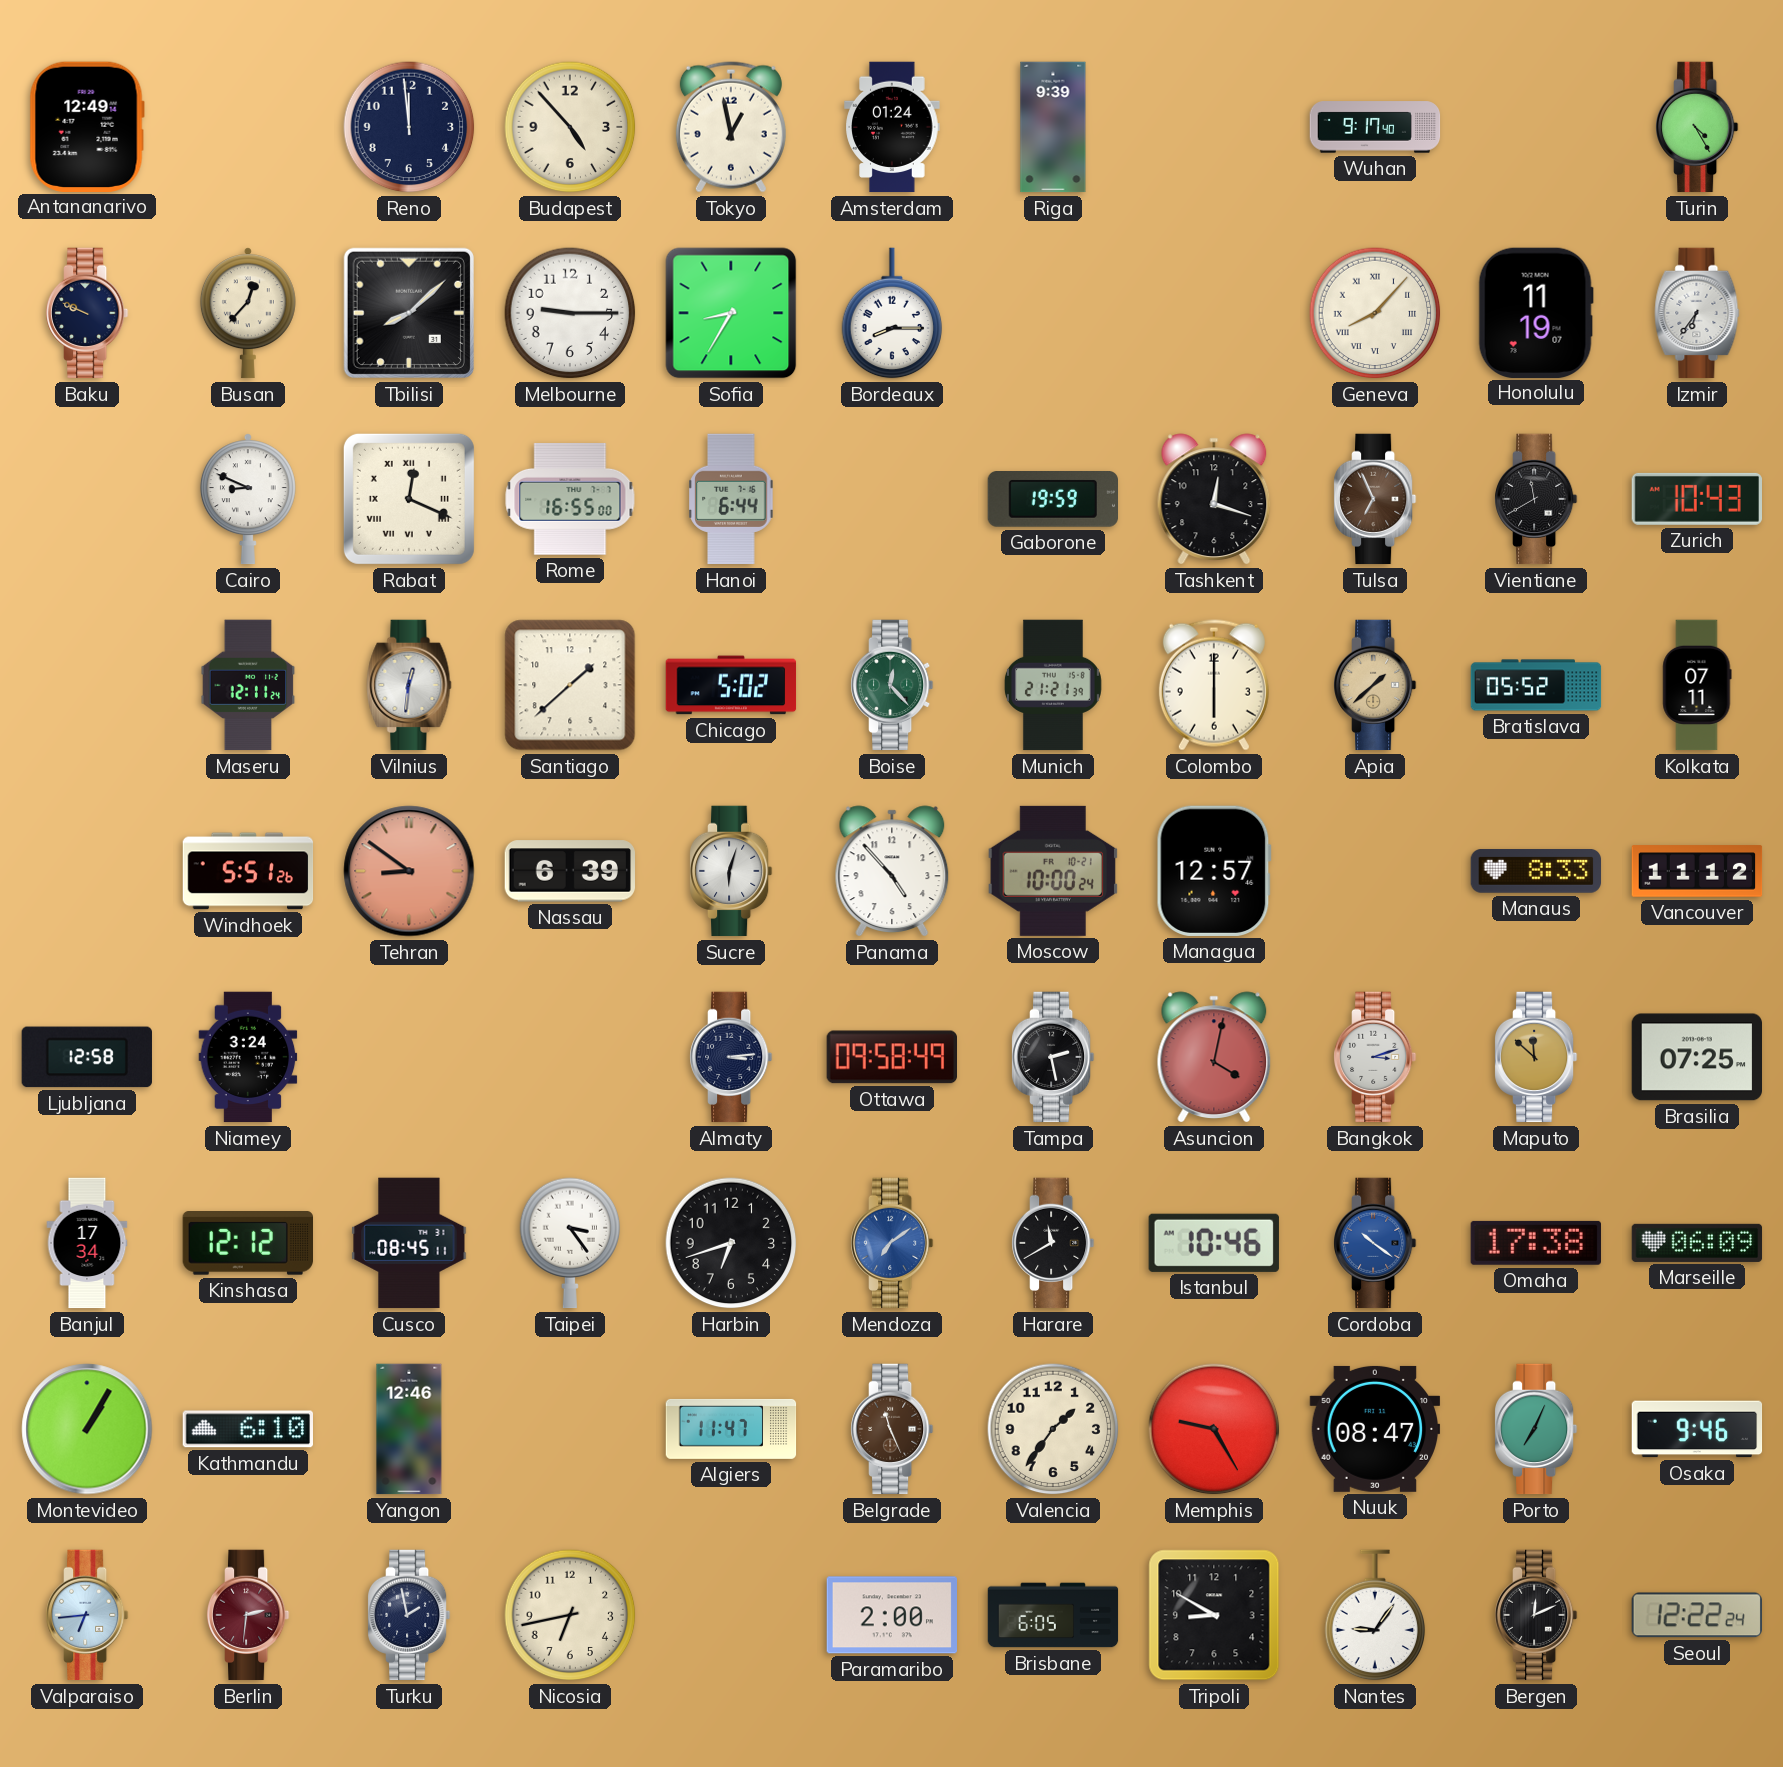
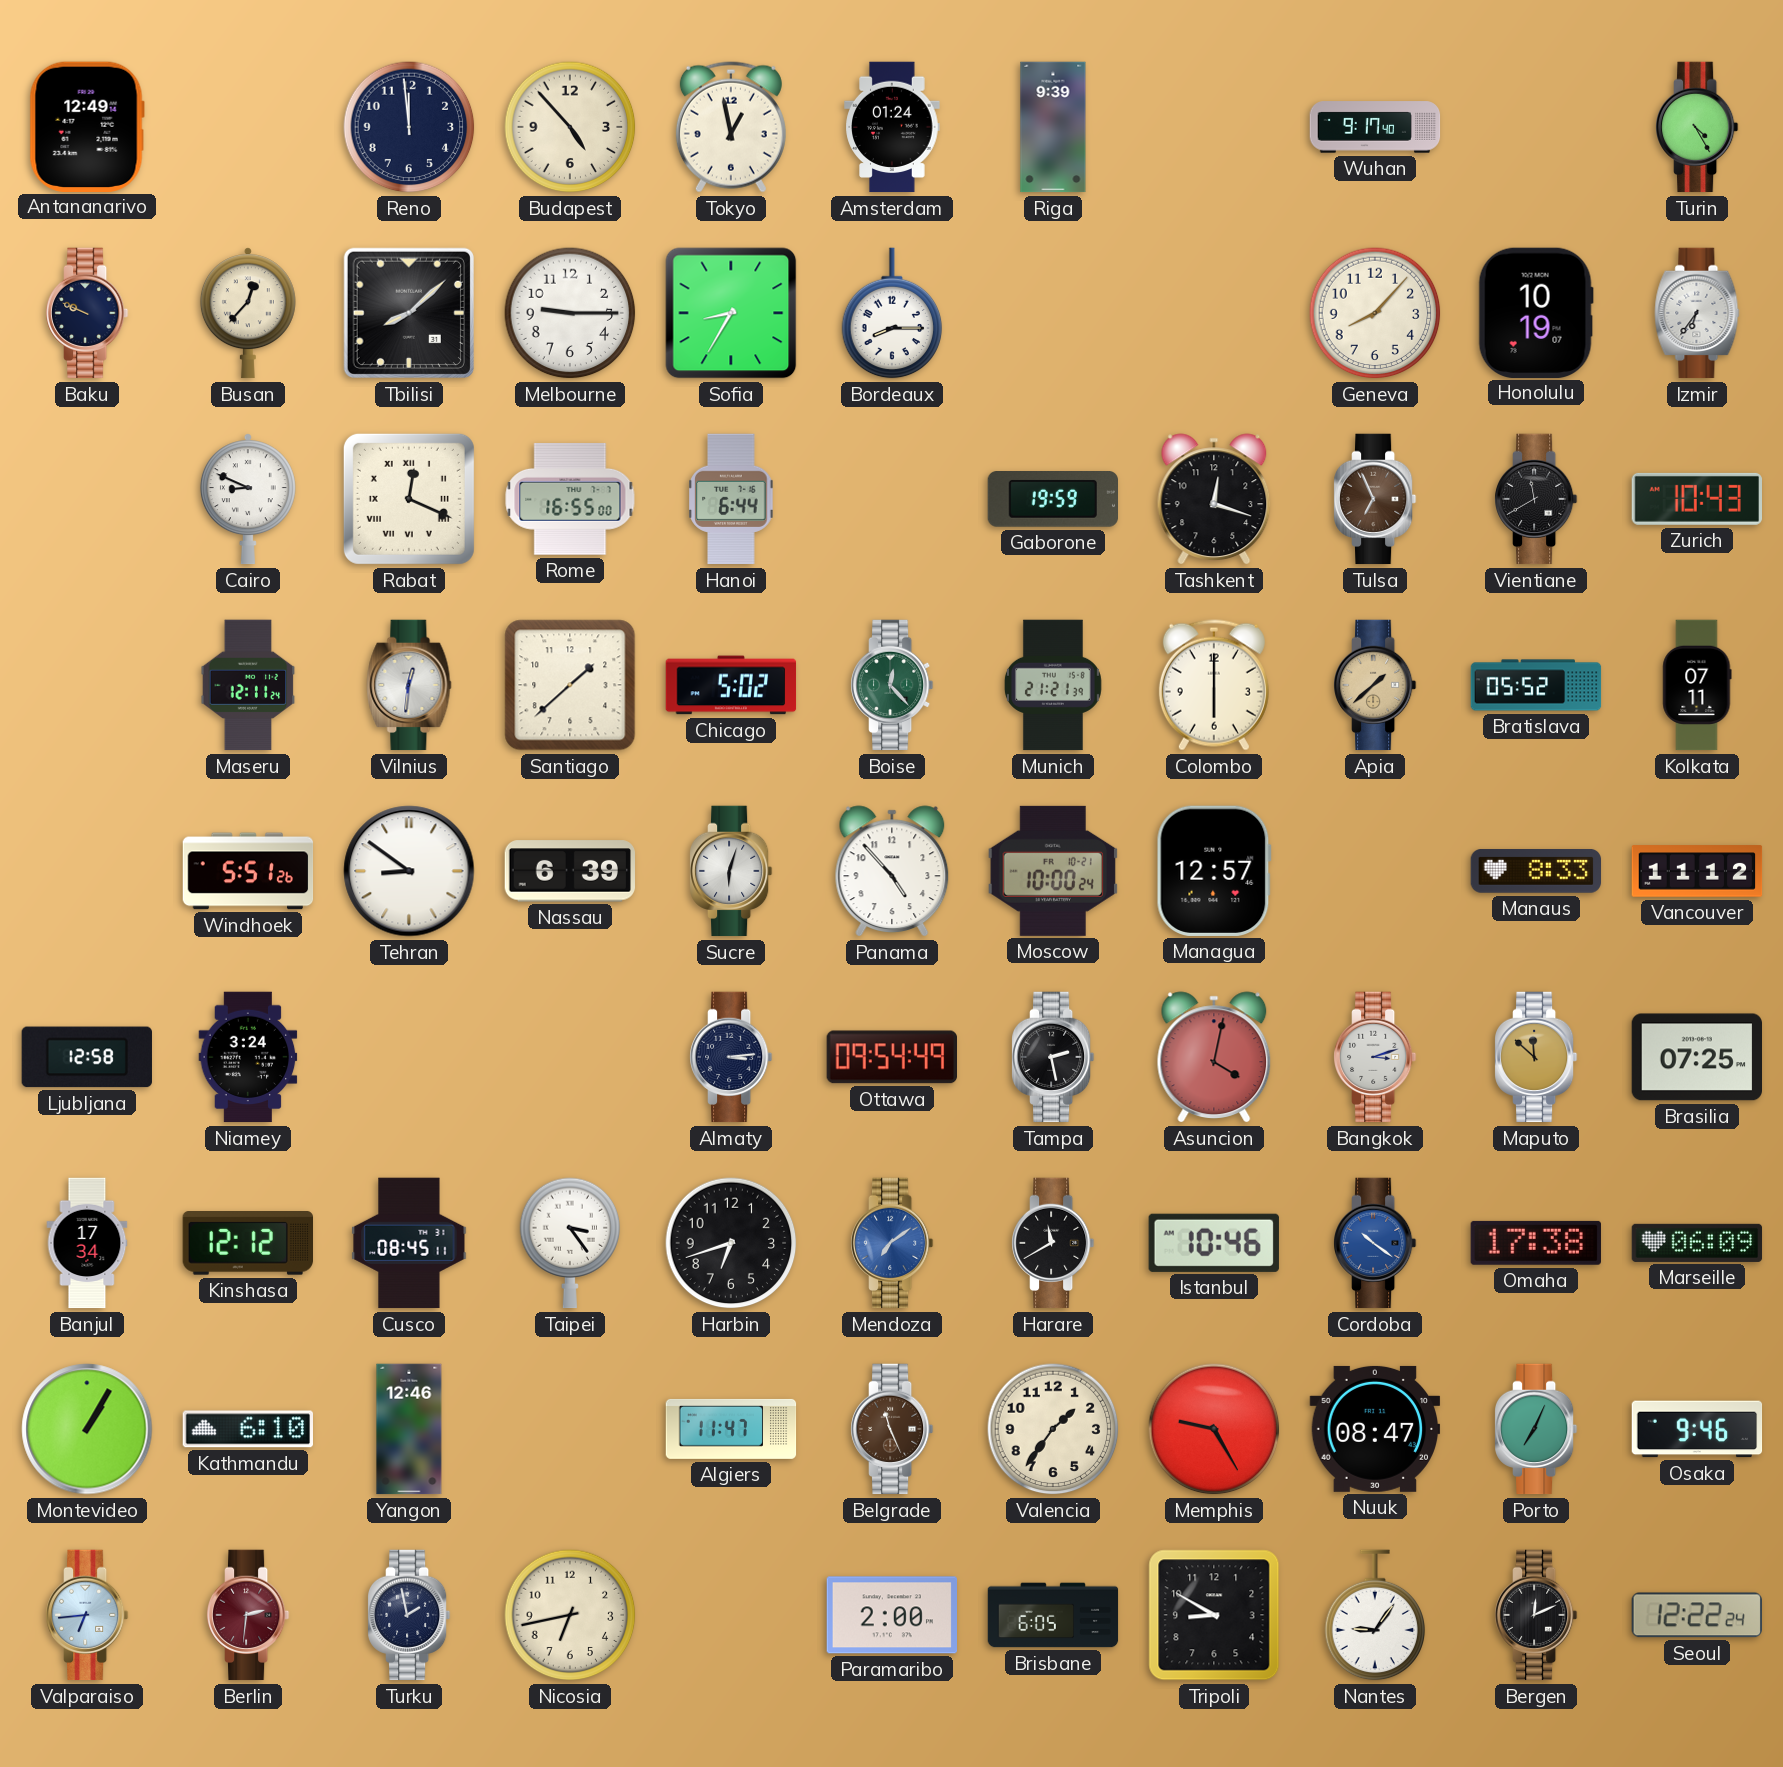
Geneva numerals: Roman -> Arabic
Honolulu: 11:19 -> 10:19
Tehran dial: salmon -> white
Ottawa: 09:58 -> 09:54
